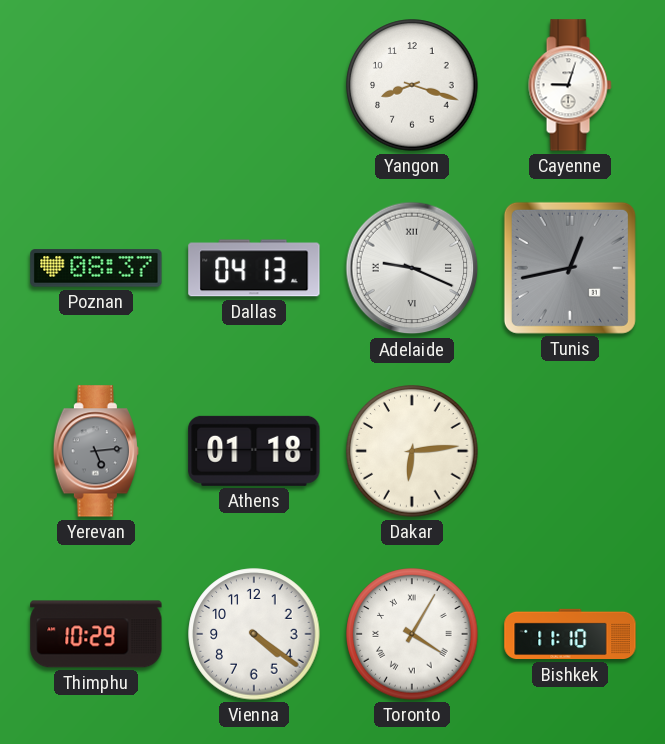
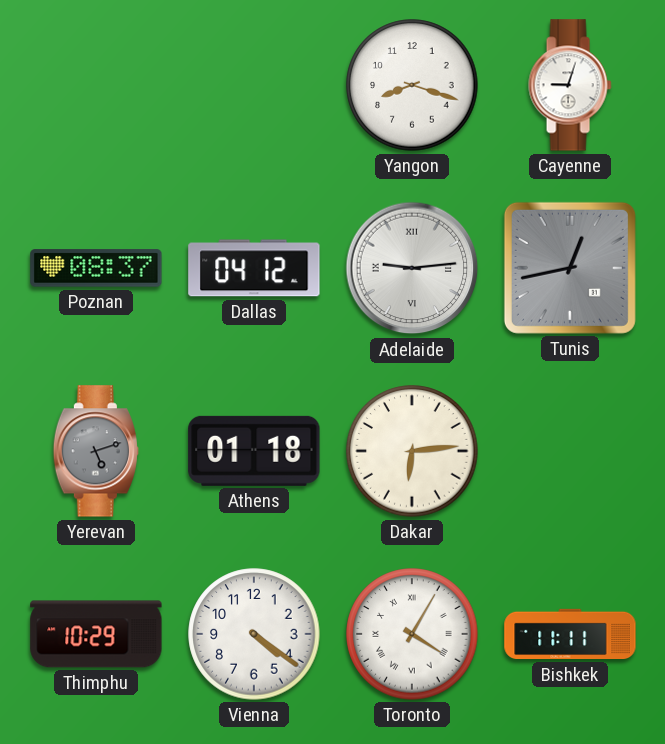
Dallas: 04:13 -> 04:12
Adelaide: 9:19 -> 9:14
Yerevan: 5:14 -> 5:12
Bishkek: 11:10 -> 11:11
